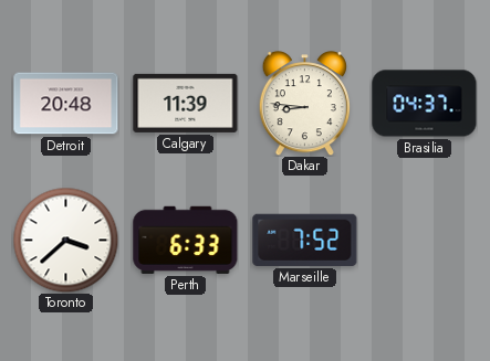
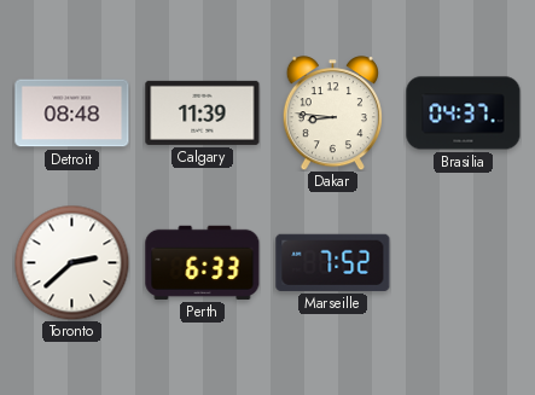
Detroit: 20:48 -> 08:48
Toronto: 3:38 -> 2:38
